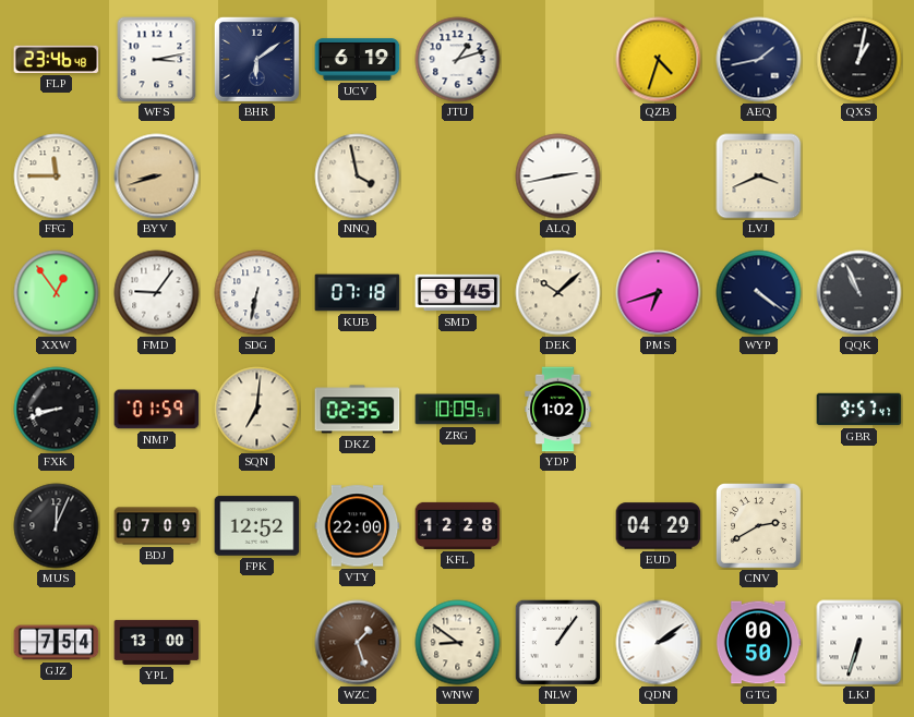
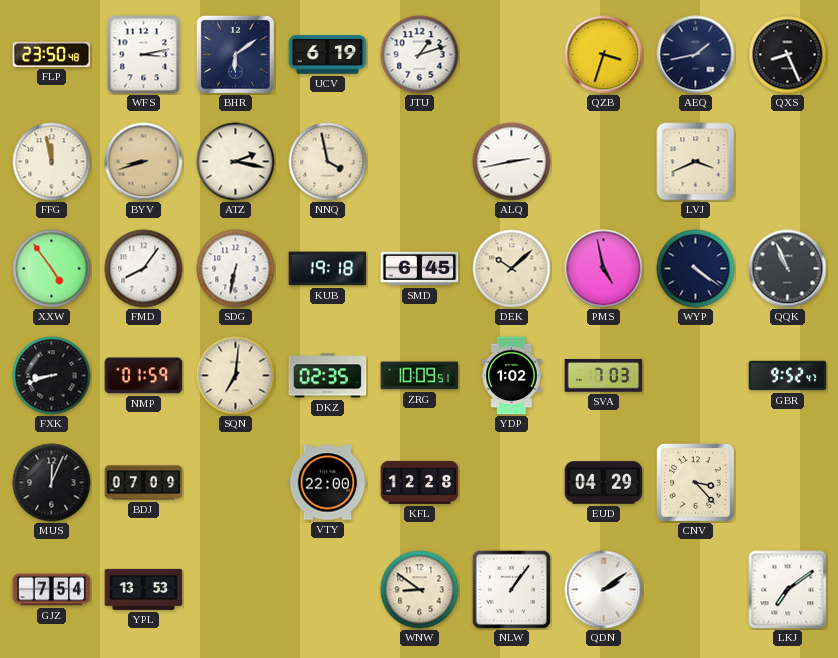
FLP: 23:46 -> 23:50
QZB: 4:33 -> 3:33
QXS: 1:02 -> 8:26
FFG: 11:45 -> 11:58
ATZ: none -> 2:17
XXW: 12:54 -> 4:54
FMD: 9:06 -> 8:06
KUB: 07:18 -> 19:18
PMS: 6:42 -> 4:58
SVA: none -> 7:03
GBR: 9:57 -> 9:52
FPK: 12:52 -> none
CNV: 2:40 -> 3:23
YPL: 13:00 -> 13:53
WZC: 1:27 -> none
GTG: 00:50 -> none
LKJ: 6:33 -> 7:09
